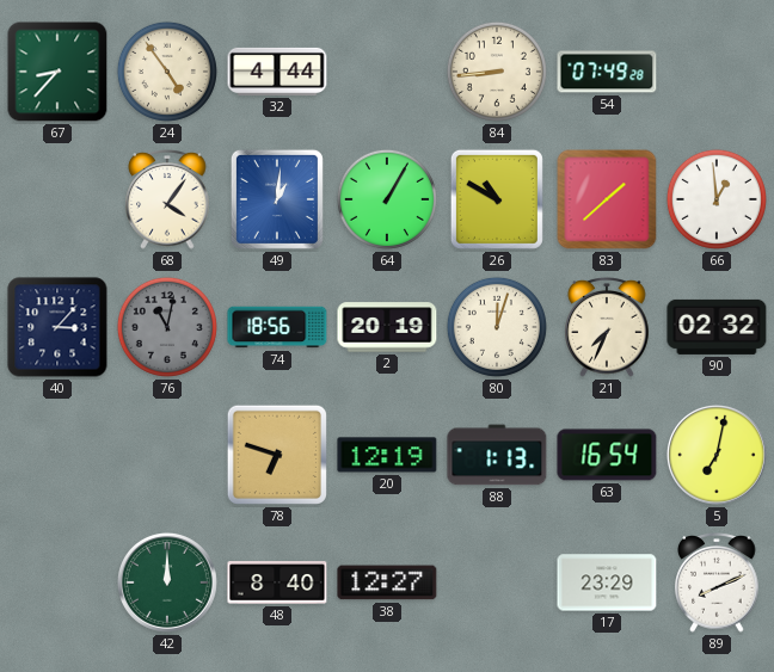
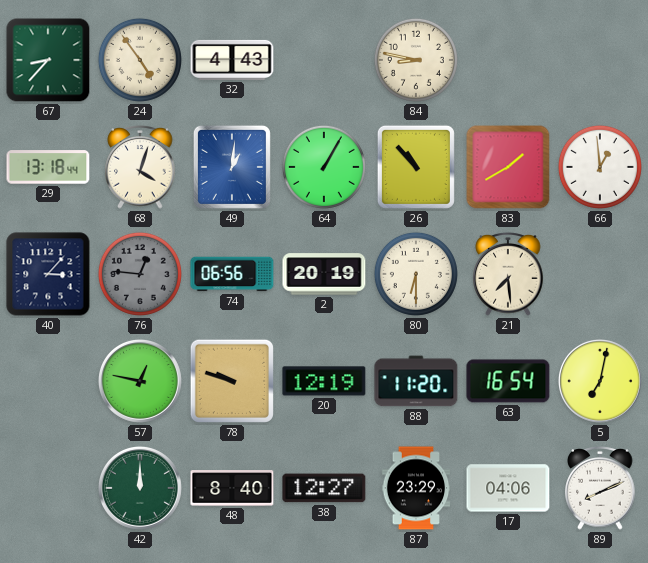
32: 4:44 -> 4:43
84: 8:44 -> 8:47
54: 07:49 -> none
29: none -> 13:18
68: 4:06 -> 4:03
26: 10:50 -> 10:53
83: 1:38 -> 1:40
76: 11:02 -> 12:46
74: 18:56 -> 06:56
80: 12:03 -> 6:30
21: 7:34 -> 7:29
90: 02:32 -> none
57: none -> 12:47
78: 6:48 -> 9:48
88: 1:13 -> 11:20
87: none -> 23:29
17: 23:29 -> 04:06
